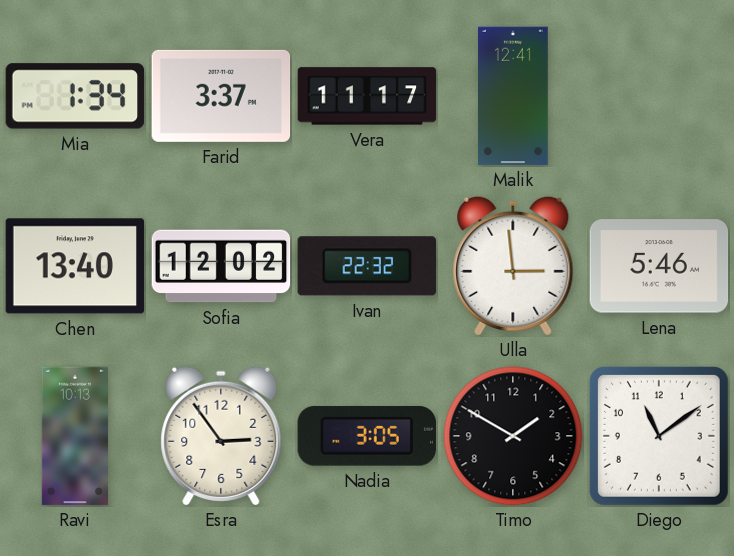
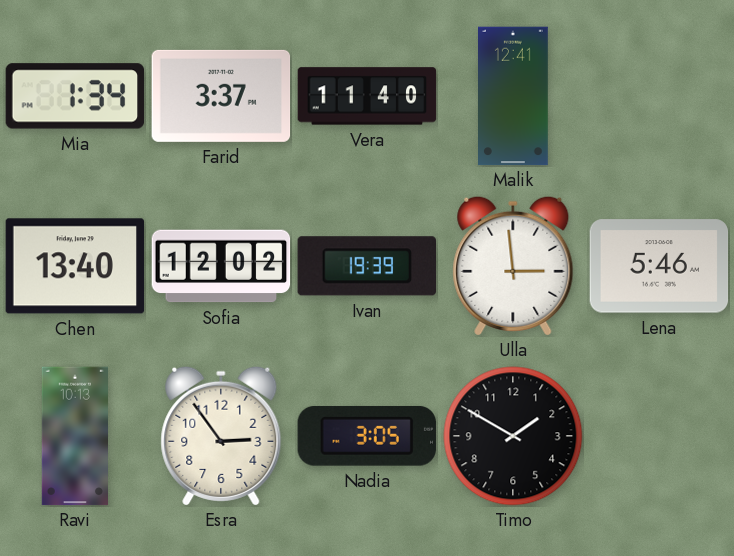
Vera: 11:17 -> 11:40
Ivan: 22:32 -> 19:39
Diego: 11:09 -> none
